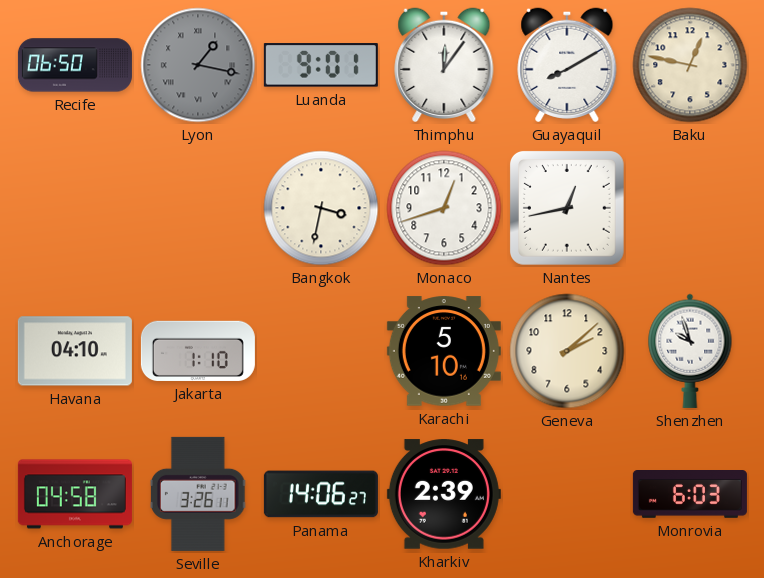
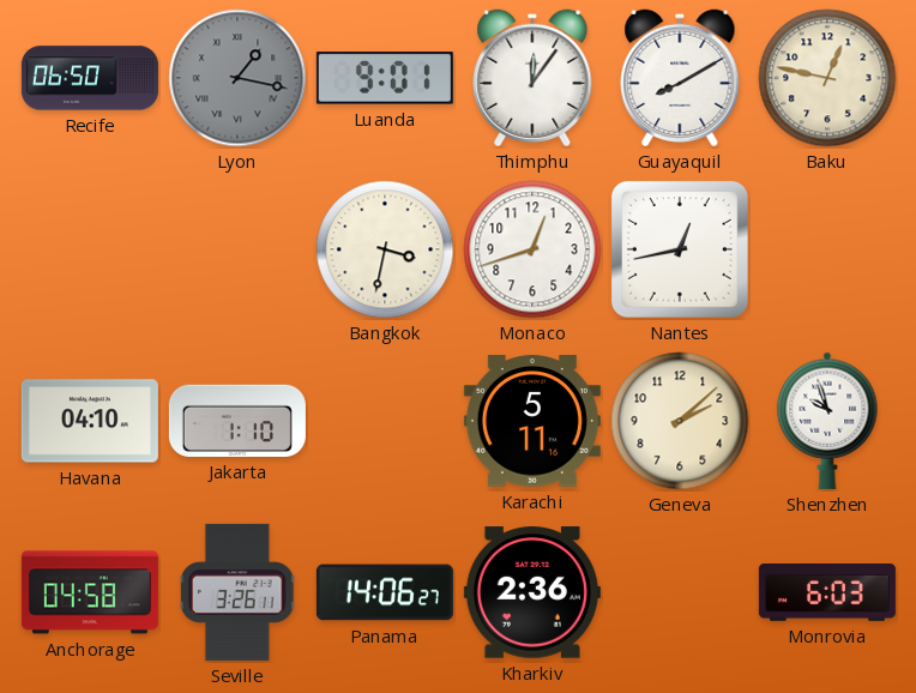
Karachi: 5:10 -> 5:11
Kharkiv: 2:39 -> 2:36
